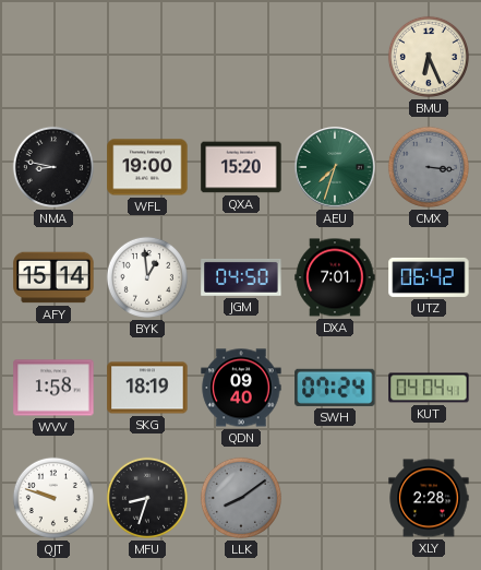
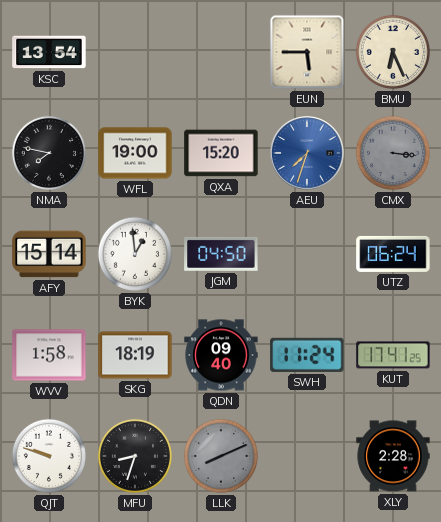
KSC: none -> 13:54
EUN: none -> 5:45
NMA: 8:47 -> 7:47
AEU dial: green -> blue
DXA: 7:01 -> none
UTZ: 06:42 -> 06:24
SWH: 07:24 -> 11:24
KUT: 04:04 -> 17:41
LLK: 8:09 -> 8:11
